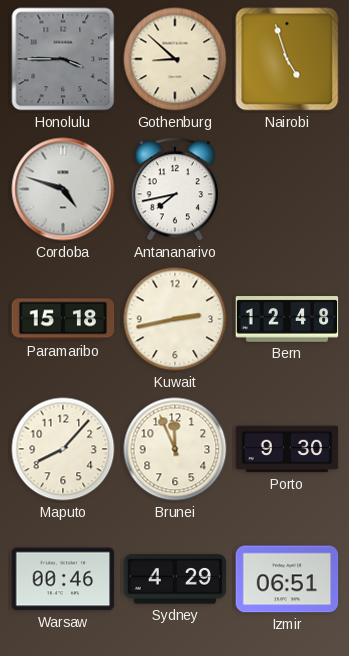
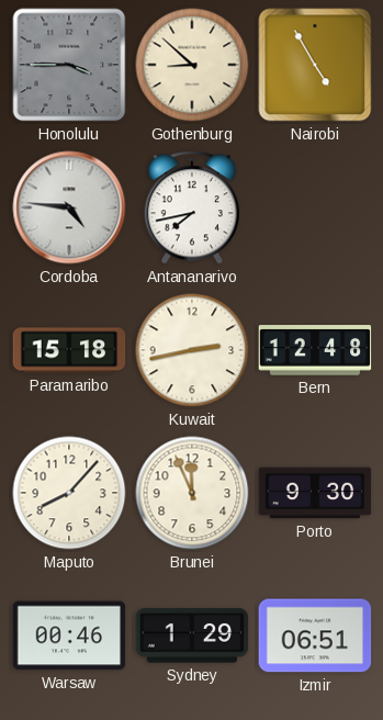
Nairobi: 4:57 -> 4:55
Cordoba: 4:48 -> 4:46
Sydney: 4:29 -> 1:29
